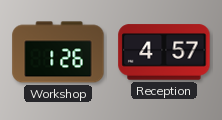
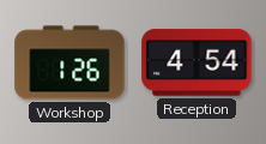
Reception: 4:57 -> 4:54
